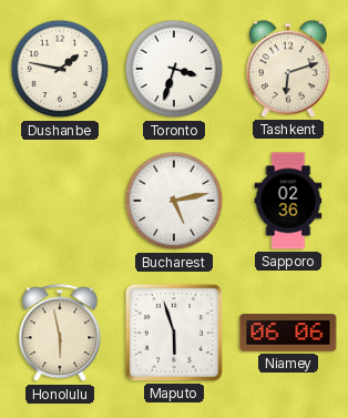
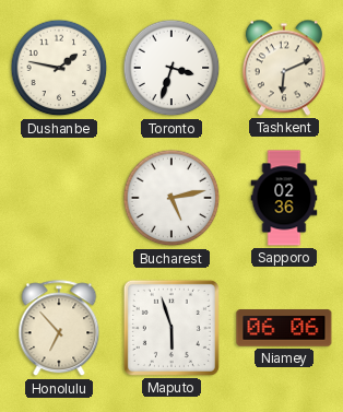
Tashkent: 6:12 -> 6:11
Honolulu: 5:58 -> 6:53
